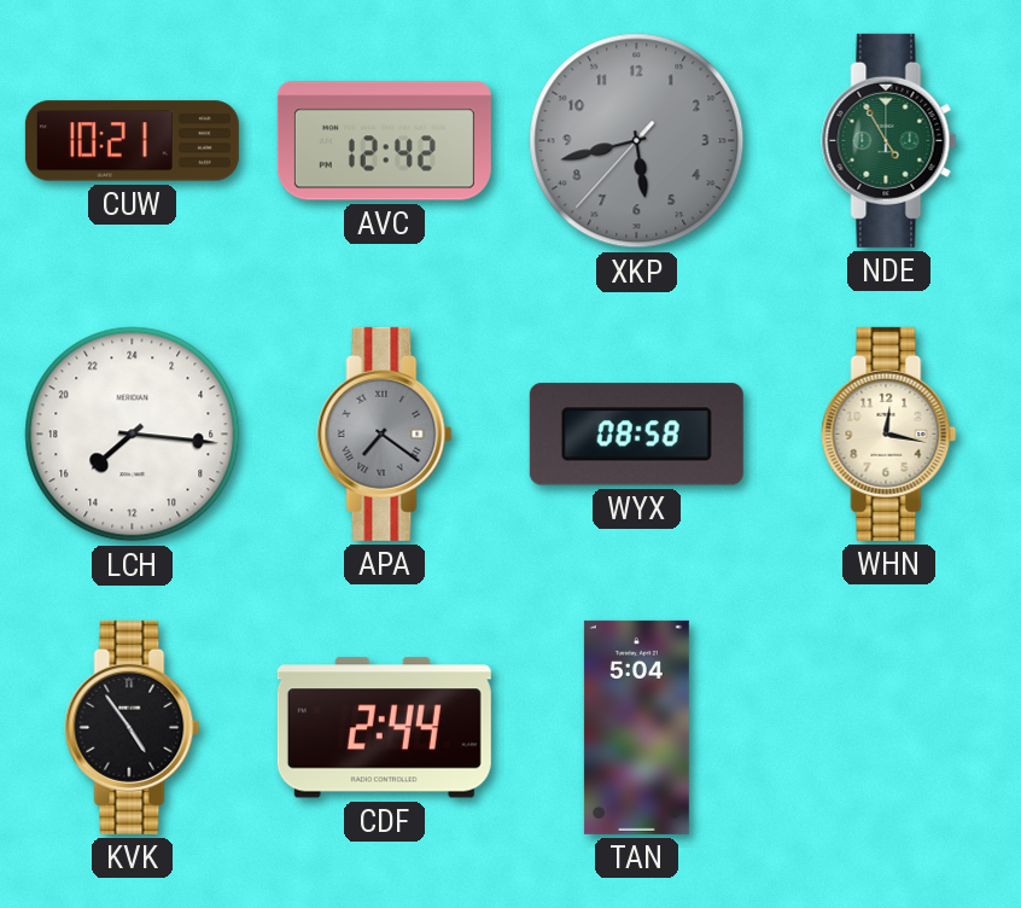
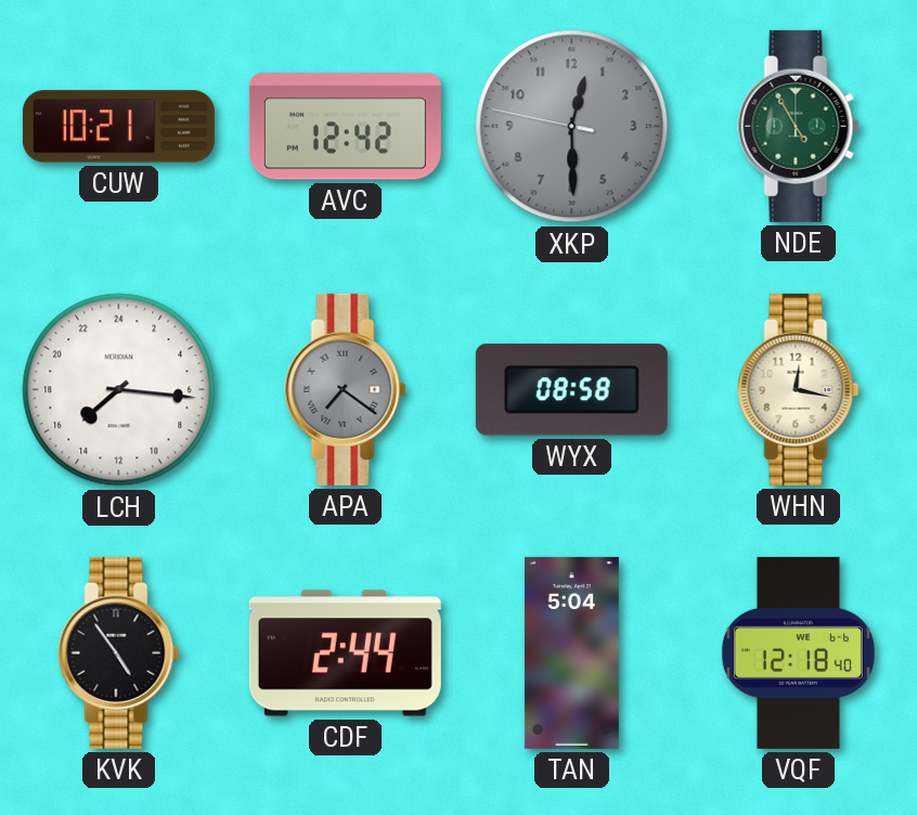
XKP: 5:42 -> 12:29
VQF: none -> 12:18
